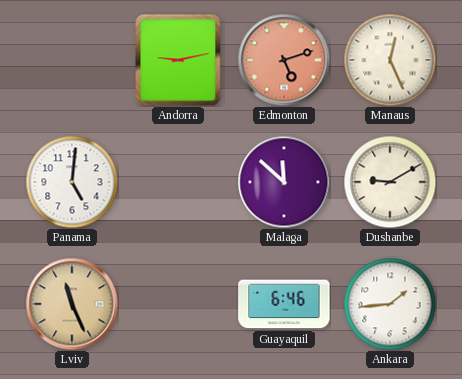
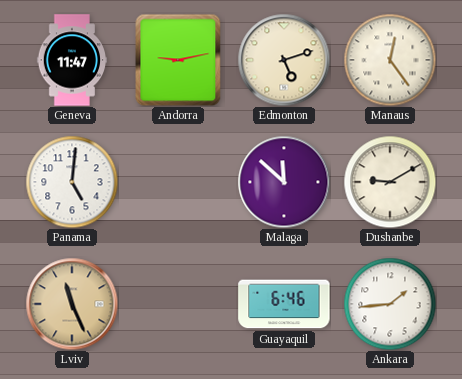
Geneva: none -> 11:47
Edmonton dial: salmon -> cream
Manaus: 12:26 -> 12:24
